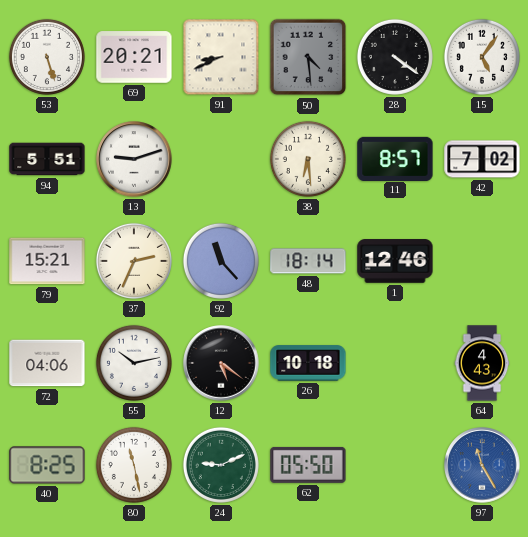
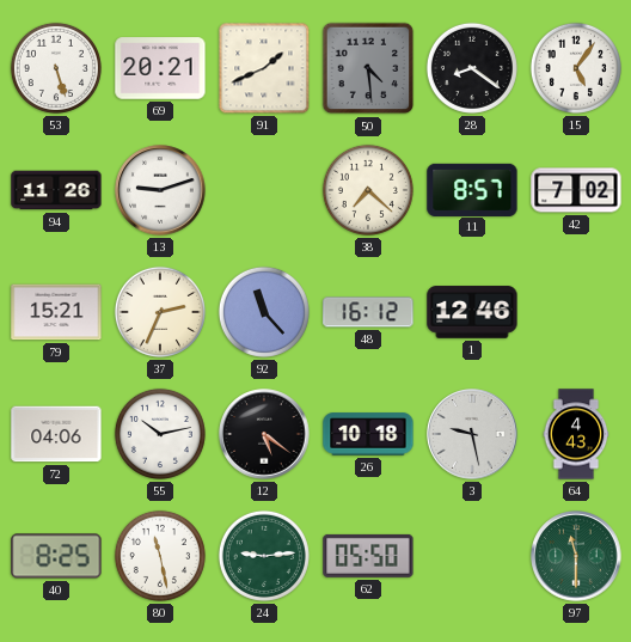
91: 8:41 -> 1:41
28: 4:21 -> 8:21
94: 5:51 -> 11:26
38: 6:29 -> 7:22
48: 18:14 -> 16:12
3: none -> 9:28
24: 9:11 -> 9:14
97: 11:25 -> 11:30
97 dial: blue -> green
